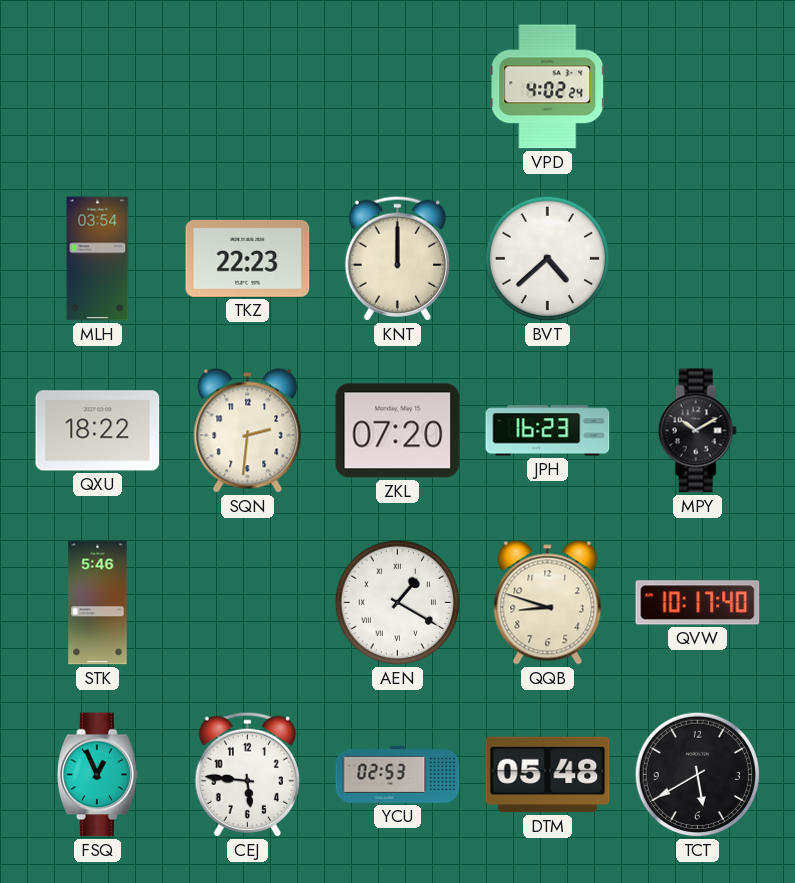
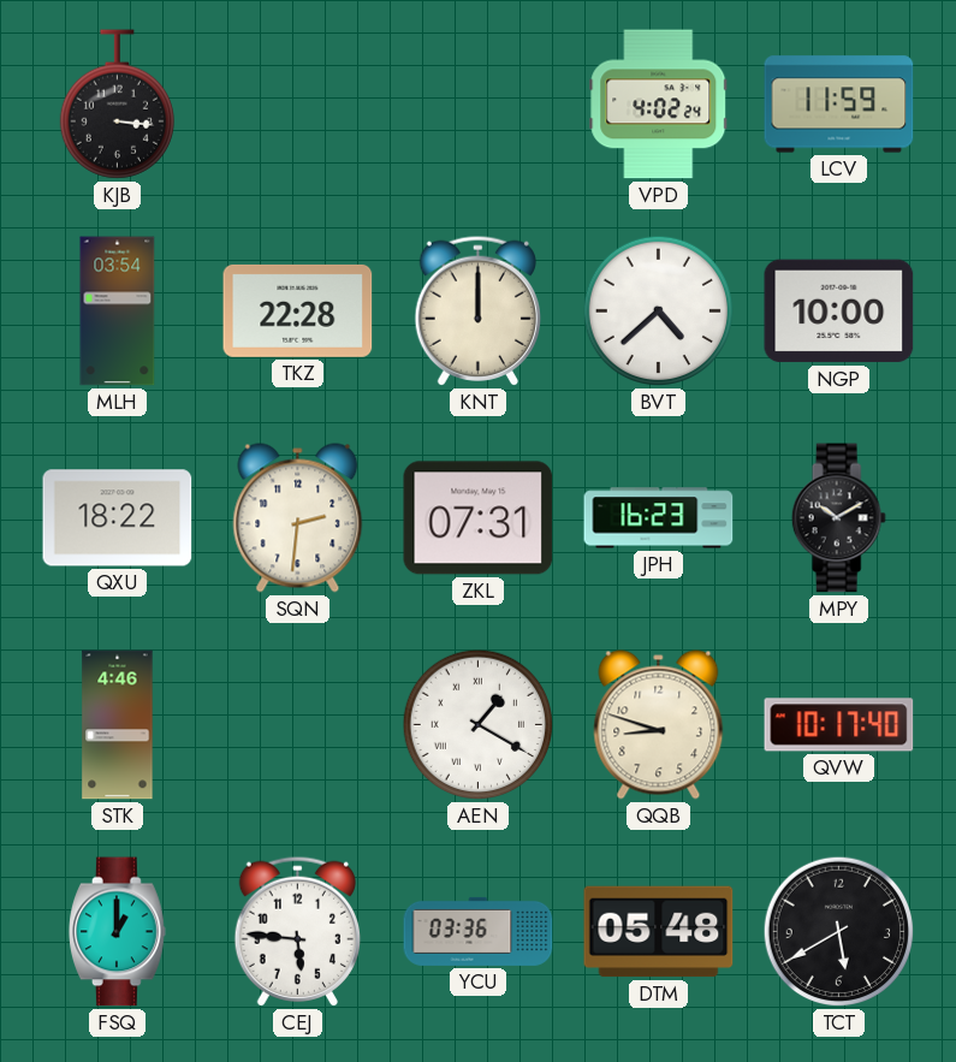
KJB: none -> 3:16
LCV: none -> 11:59
TKZ: 22:23 -> 22:28
NGP: none -> 10:00
ZKL: 07:20 -> 07:31
STK: 5:46 -> 4:46
FSQ: 12:56 -> 1:00
YCU: 02:53 -> 03:36
